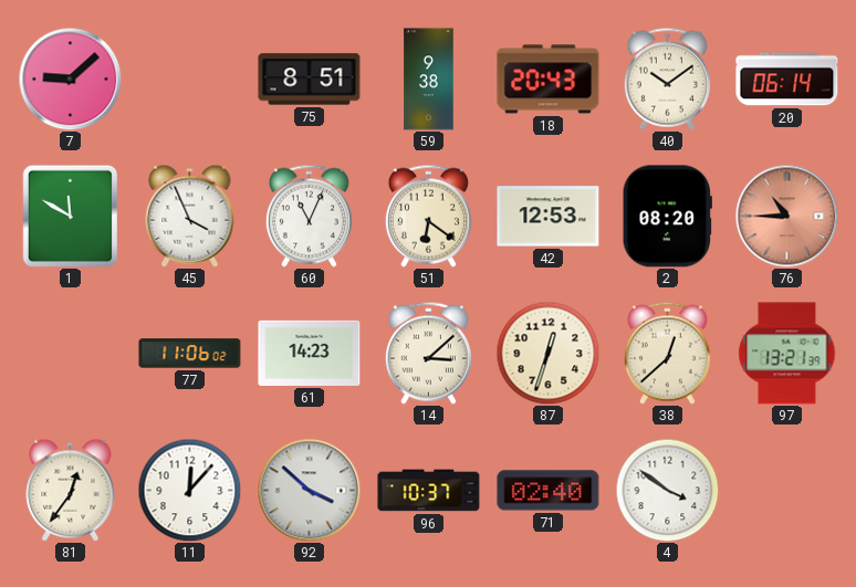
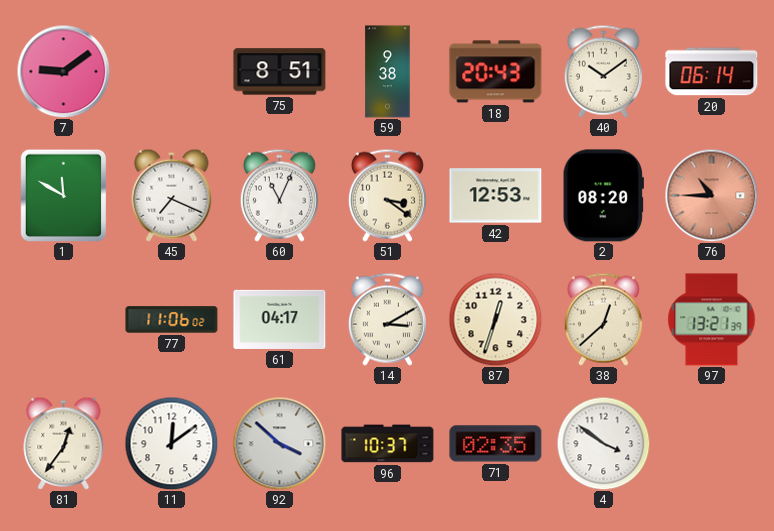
7: 9:08 -> 9:09
45: 3:56 -> 7:19
51: 6:21 -> 3:21
61: 14:23 -> 04:17
14: 3:08 -> 3:10
11: 12:07 -> 12:09
71: 02:40 -> 02:35
